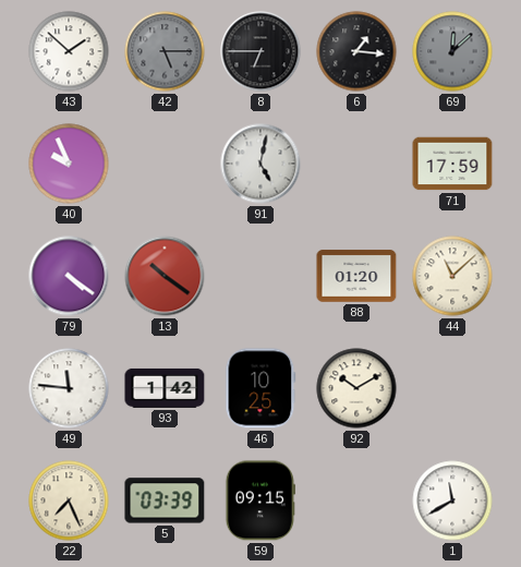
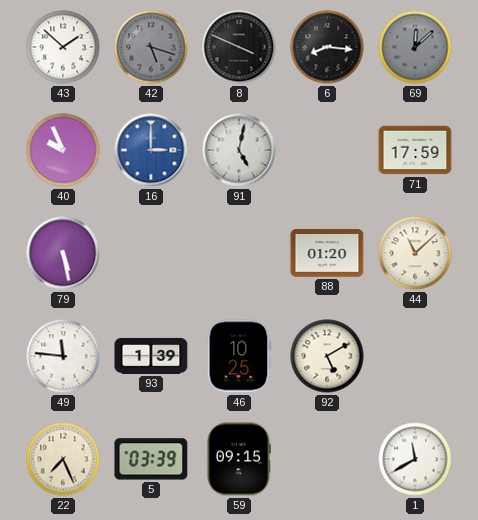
42: 5:15 -> 5:18
8: 6:45 -> 3:49
6: 1:16 -> 8:16
16: none -> 3:00
79: 4:21 -> 5:28
13: 10:21 -> none
93: 1:42 -> 1:39
92: 10:10 -> 5:10
